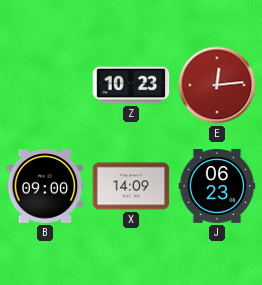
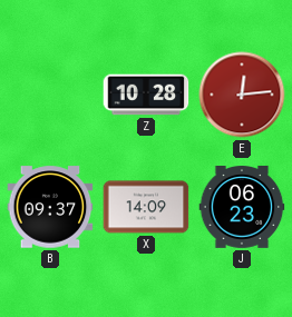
Z: 10:23 -> 10:28
B: 09:00 -> 09:37
